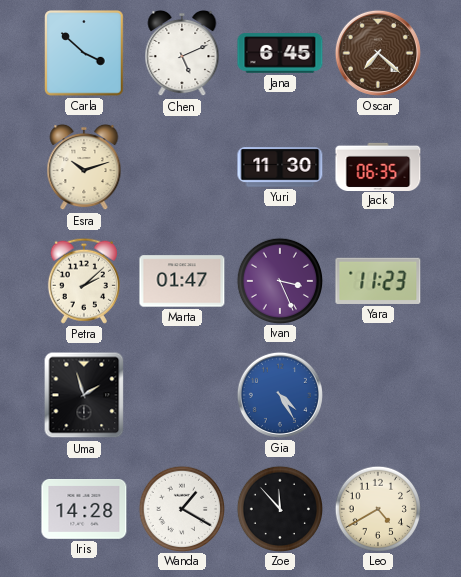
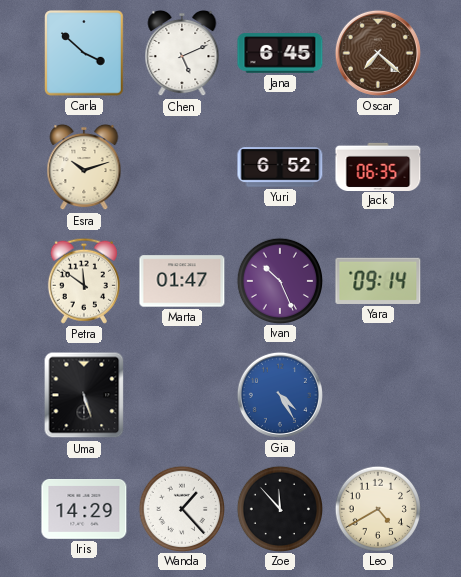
Yuri: 11:30 -> 6:52
Petra: 2:08 -> 11:51
Ivan: 3:26 -> 10:26
Yara: 11:23 -> 09:14
Uma: 1:57 -> 5:27
Iris: 14:28 -> 14:29
Wanda: 1:20 -> 1:23
